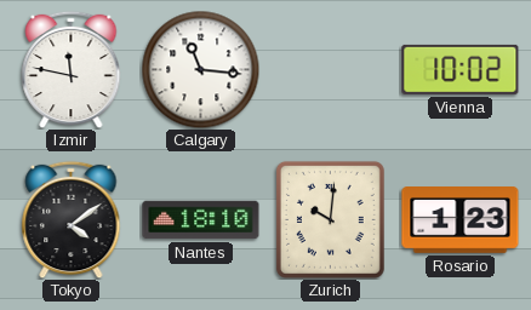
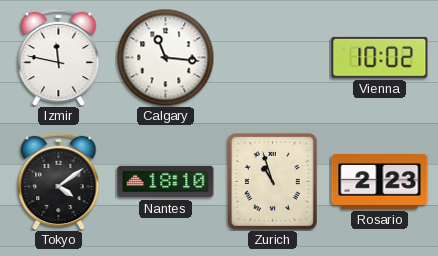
Zurich: 10:01 -> 10:57
Rosario: 1:23 -> 2:23
